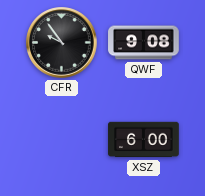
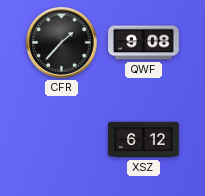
CFR: 9:54 -> 1:37
XSZ: 6:00 -> 6:12
